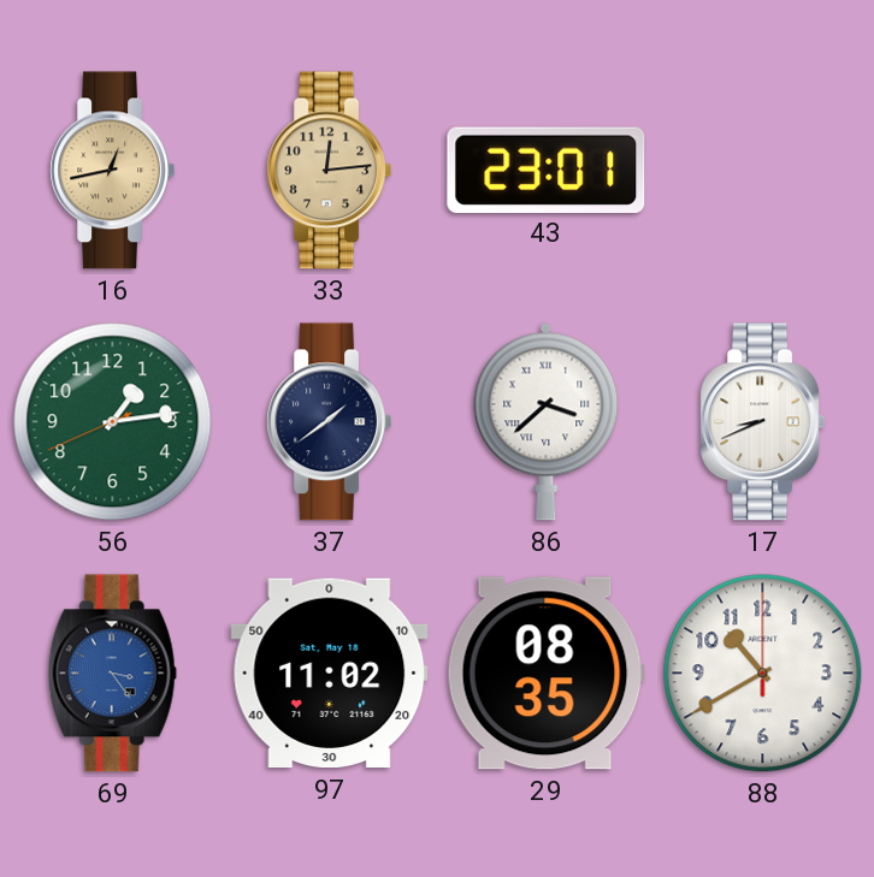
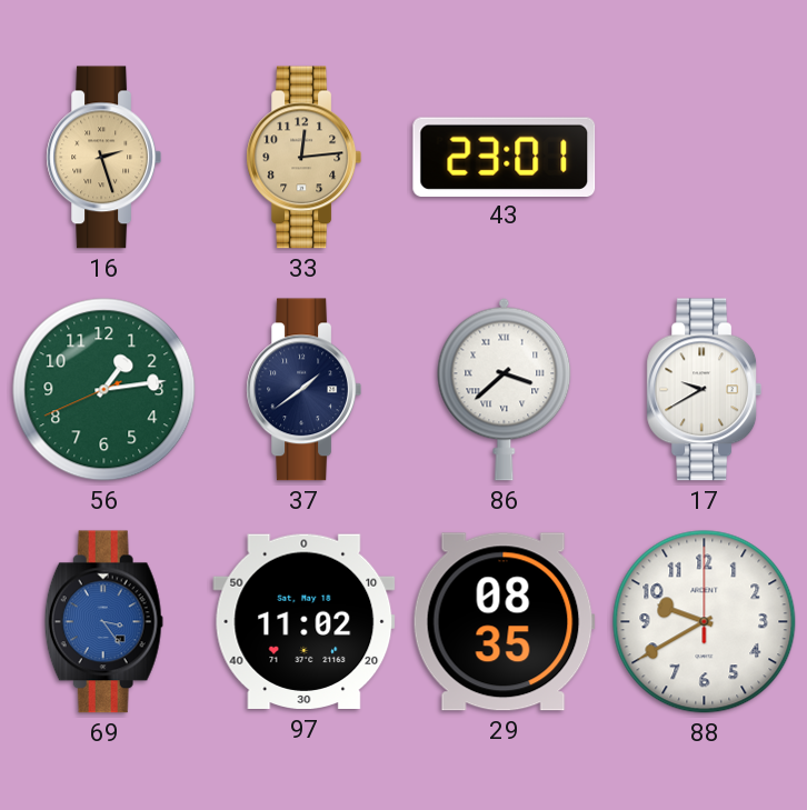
16: 12:43 -> 2:27
17: 8:41 -> 9:40
88: 10:40 -> 9:40
